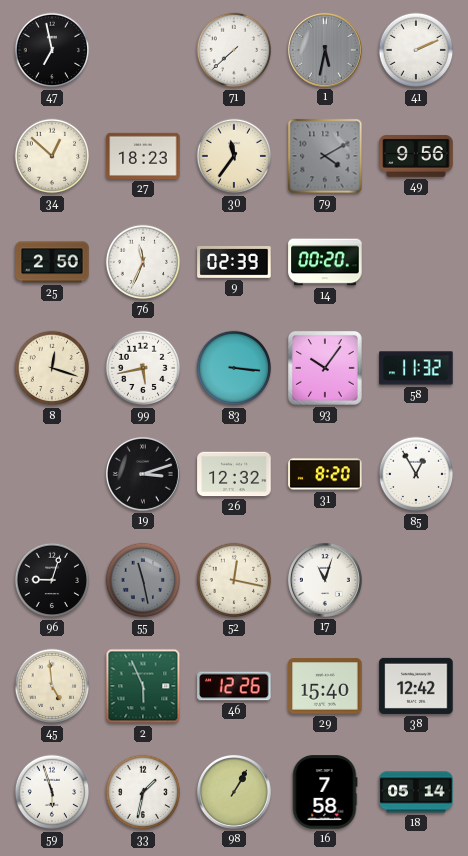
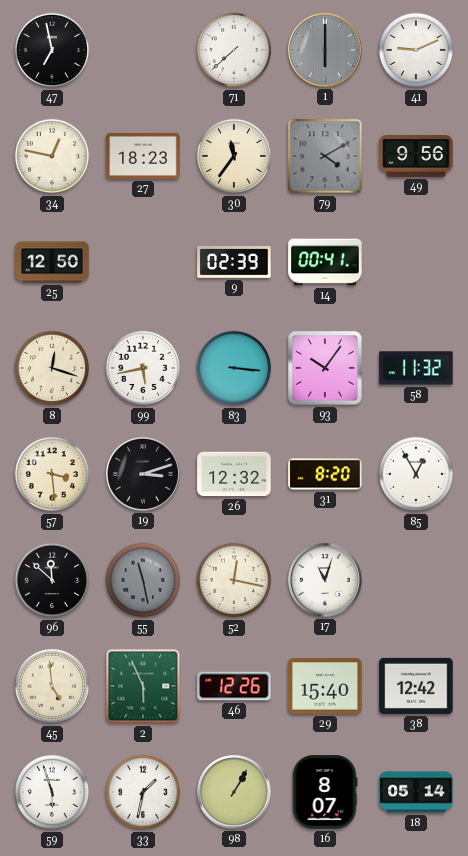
1: 5:32 -> 6:00
41: 2:11 -> 9:11
34: 12:52 -> 12:47
25: 2:50 -> 12:50
76: 11:34 -> none
14: 00:20 -> 00:41
57: none -> 3:29
96: 9:03 -> 11:52
16: 7:58 -> 8:07
